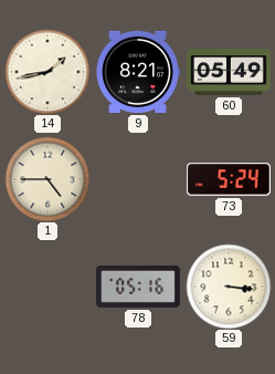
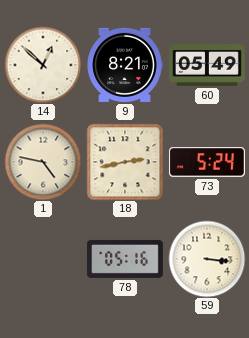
14: 1:43 -> 12:52
1: 4:45 -> 4:47
18: none -> 2:43
